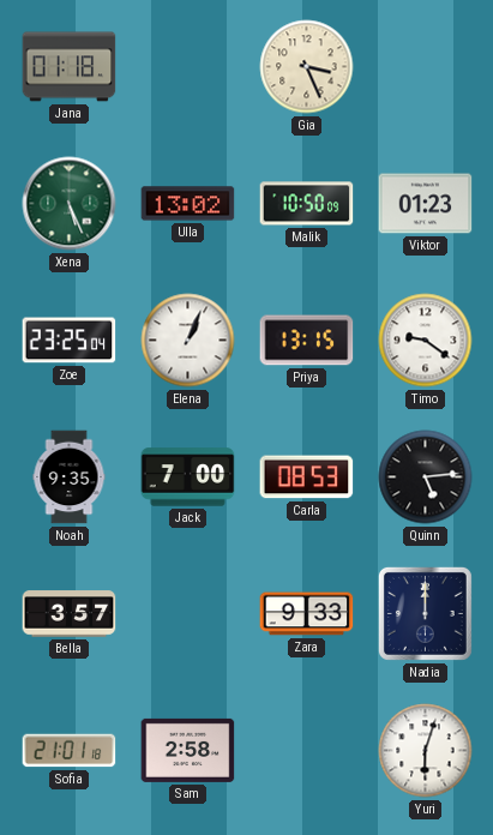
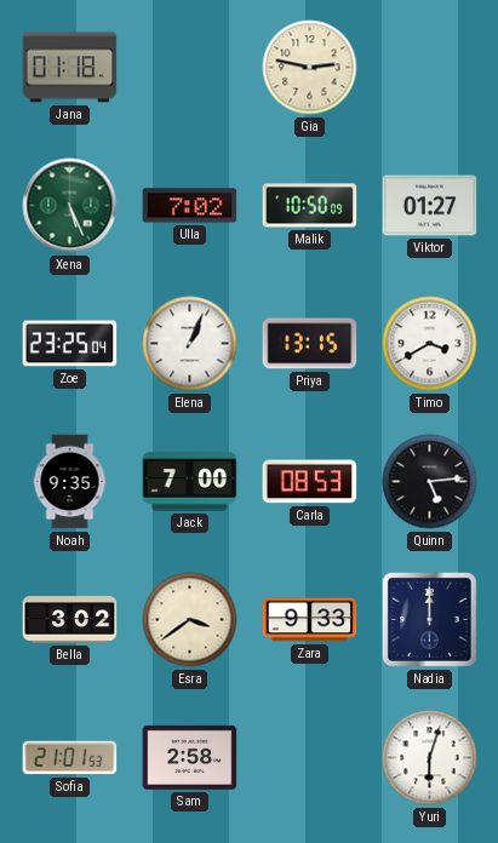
Gia: 3:26 -> 2:47
Ulla: 13:02 -> 7:02
Viktor: 01:23 -> 01:27
Timo: 9:21 -> 3:40
Bella: 3:57 -> 3:02
Esra: none -> 3:39
Sofia: 21:01:18 -> 21:01:53
